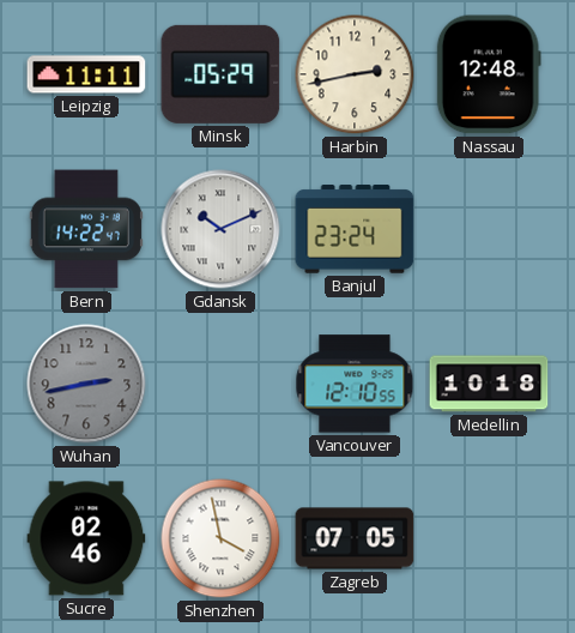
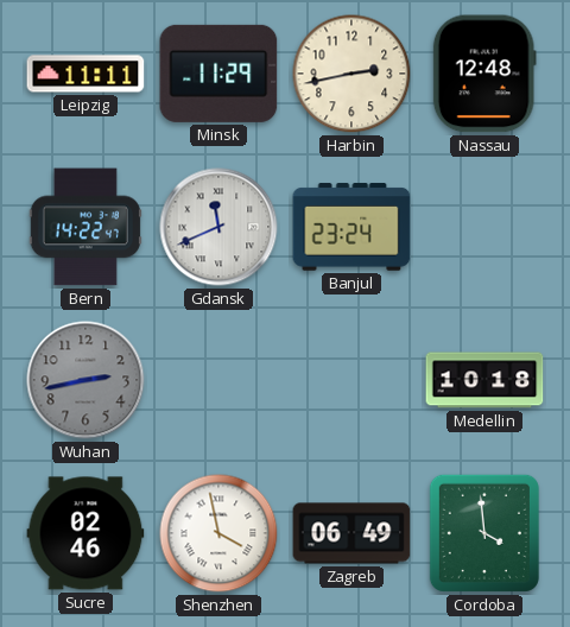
Minsk: 05:29 -> 11:29
Gdansk: 10:11 -> 11:41
Vancouver: 12:10 -> none
Zagreb: 07:05 -> 06:49
Cordoba: none -> 3:59
